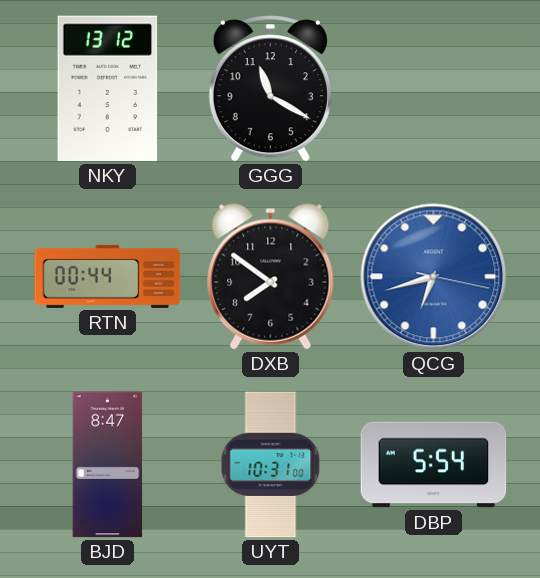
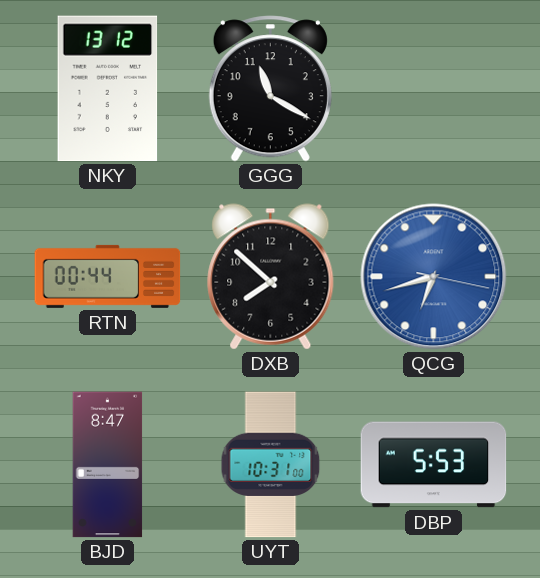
DXB: 7:51 -> 7:52
DBP: 5:54 -> 5:53
